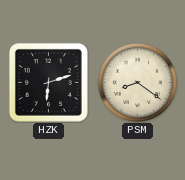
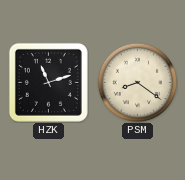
HZK: 6:12 -> 11:12
